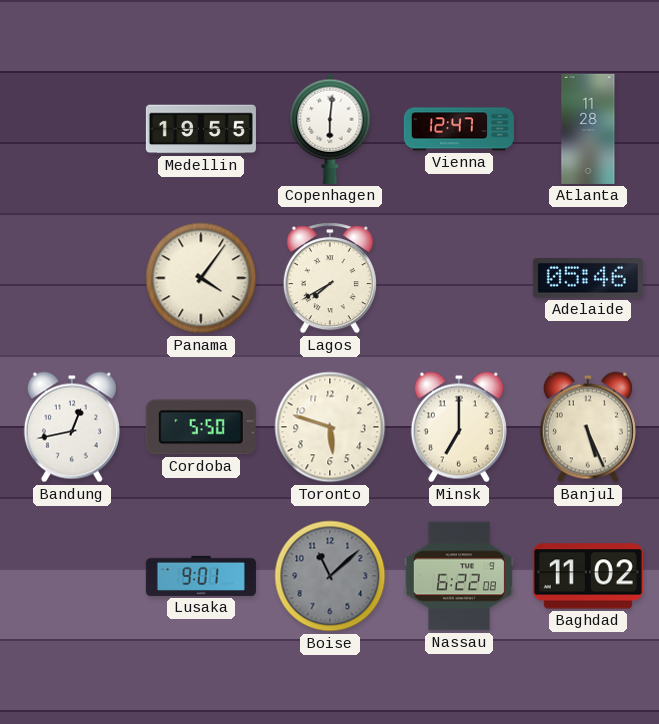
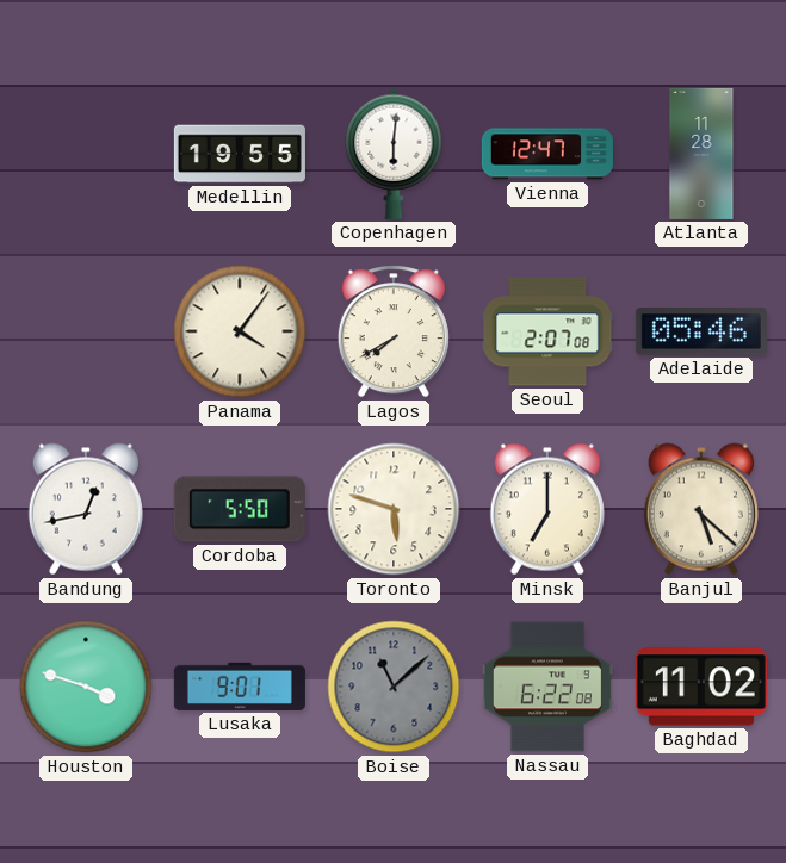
Seoul: none -> 2:07
Banjul: 5:26 -> 5:22
Houston: none -> 3:48
